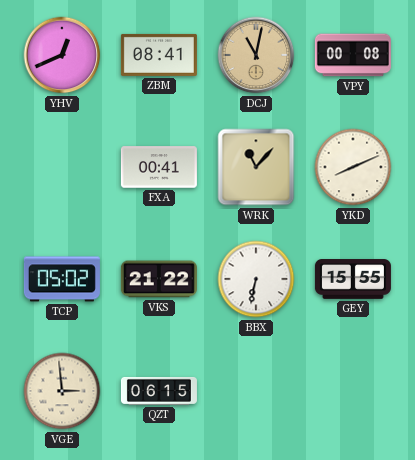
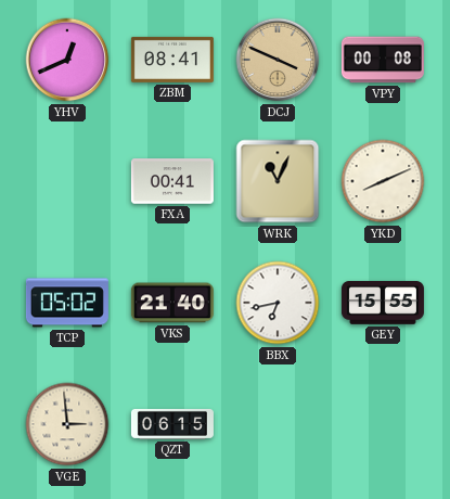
DCJ: 11:02 -> 3:49
WRK: 11:07 -> 11:04
VKS: 21:22 -> 21:40
BBX: 6:32 -> 6:43
